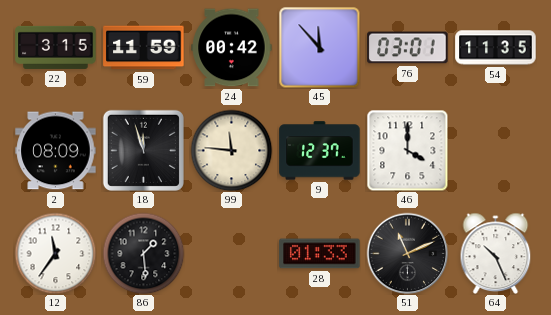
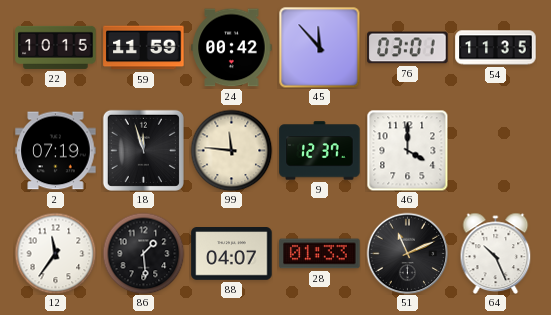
22: 3:15 -> 10:15
2: 08:09 -> 07:19
88: none -> 04:07
